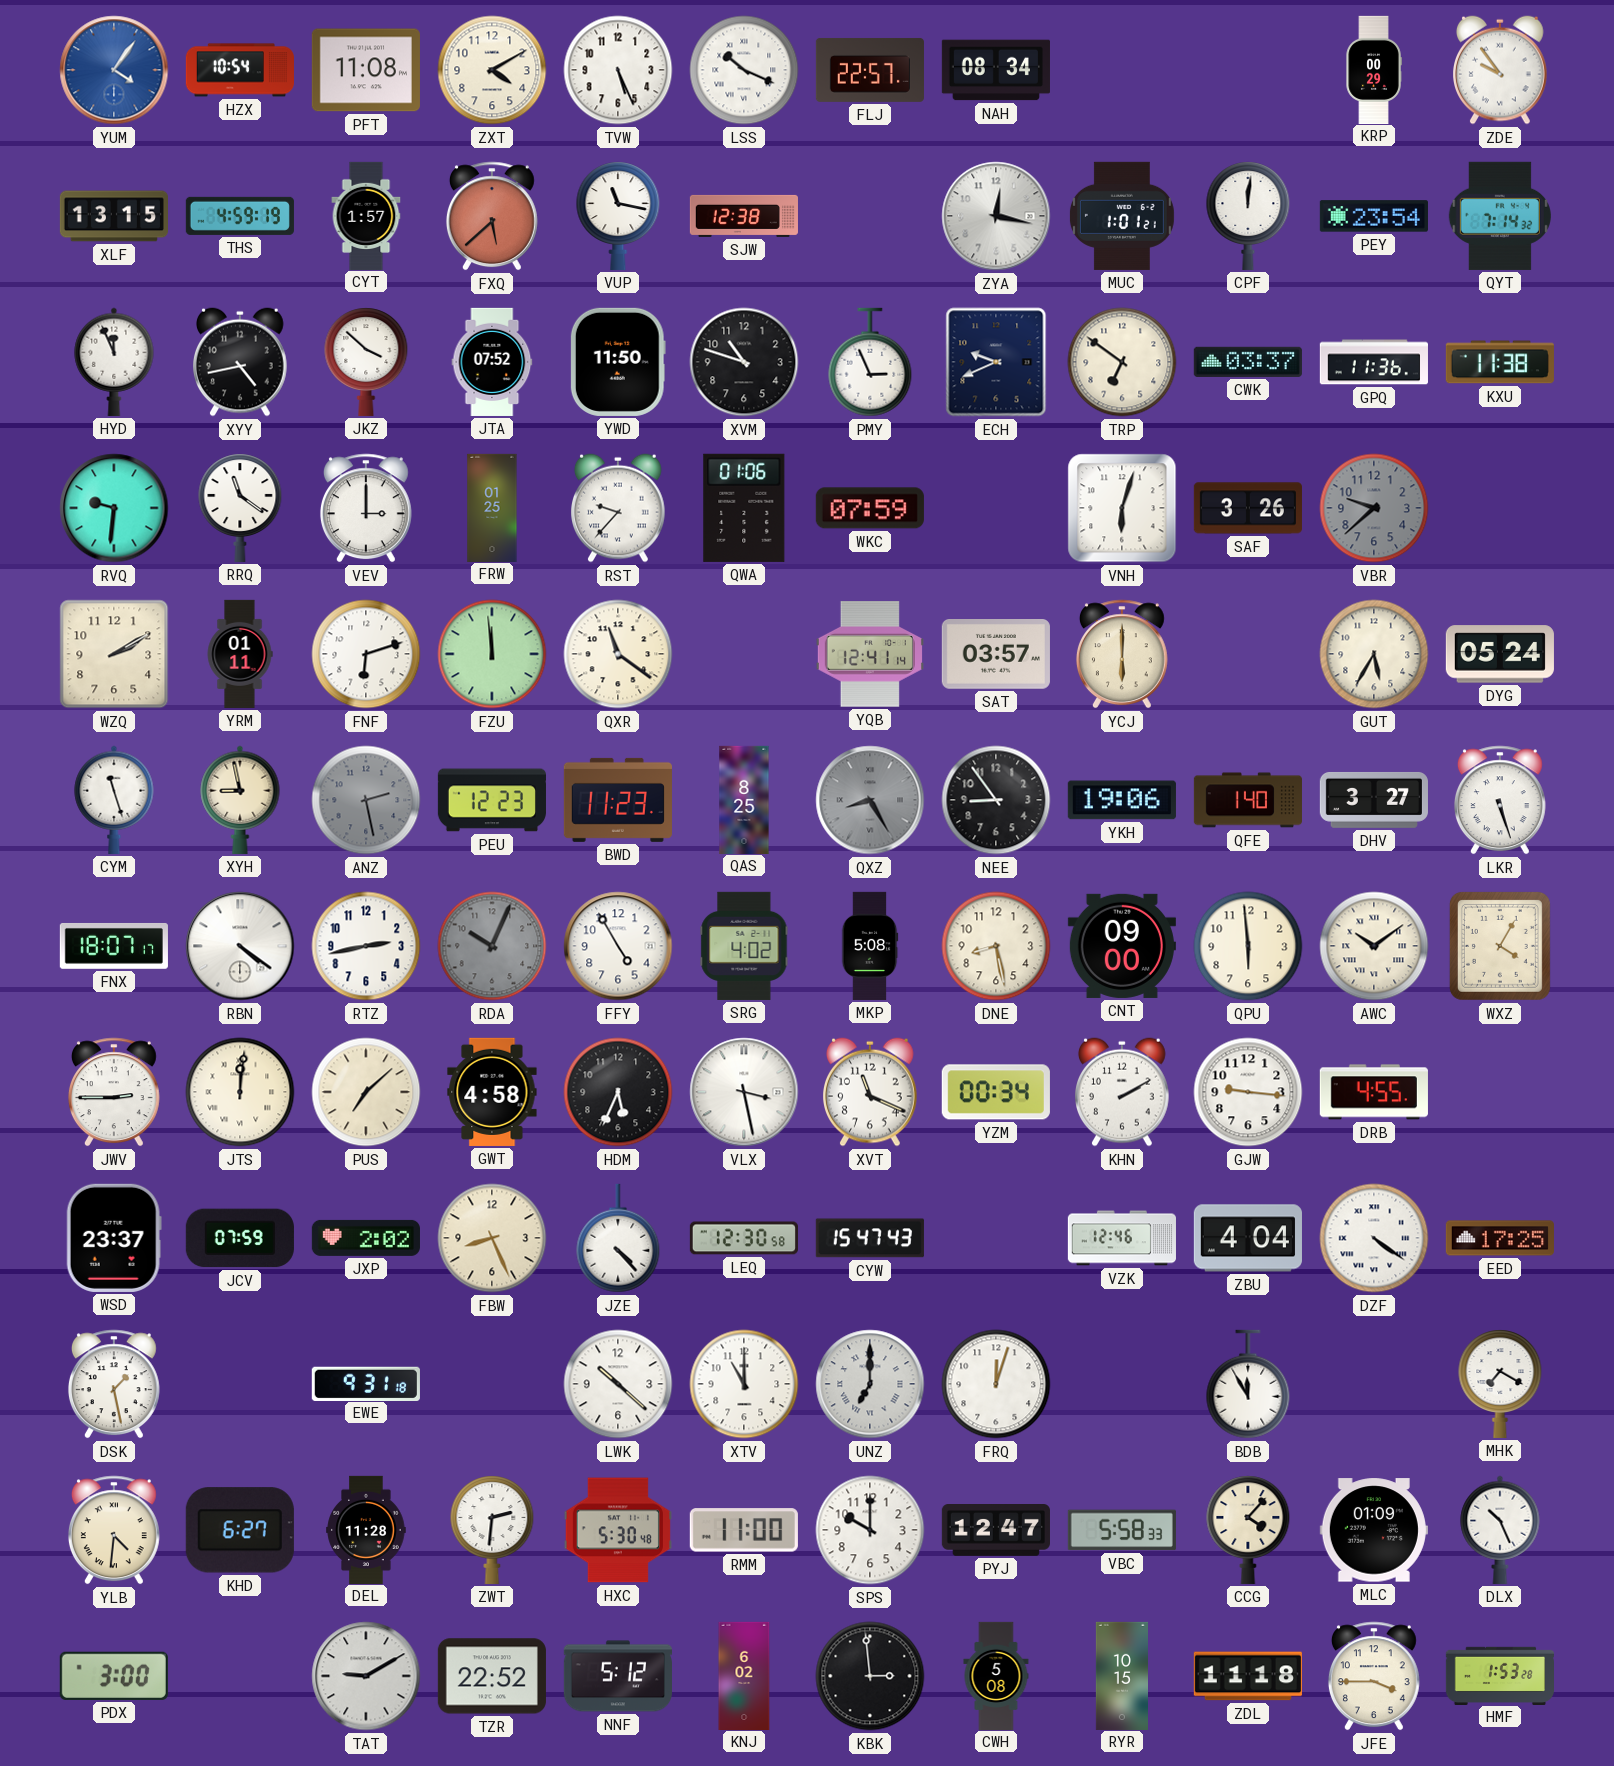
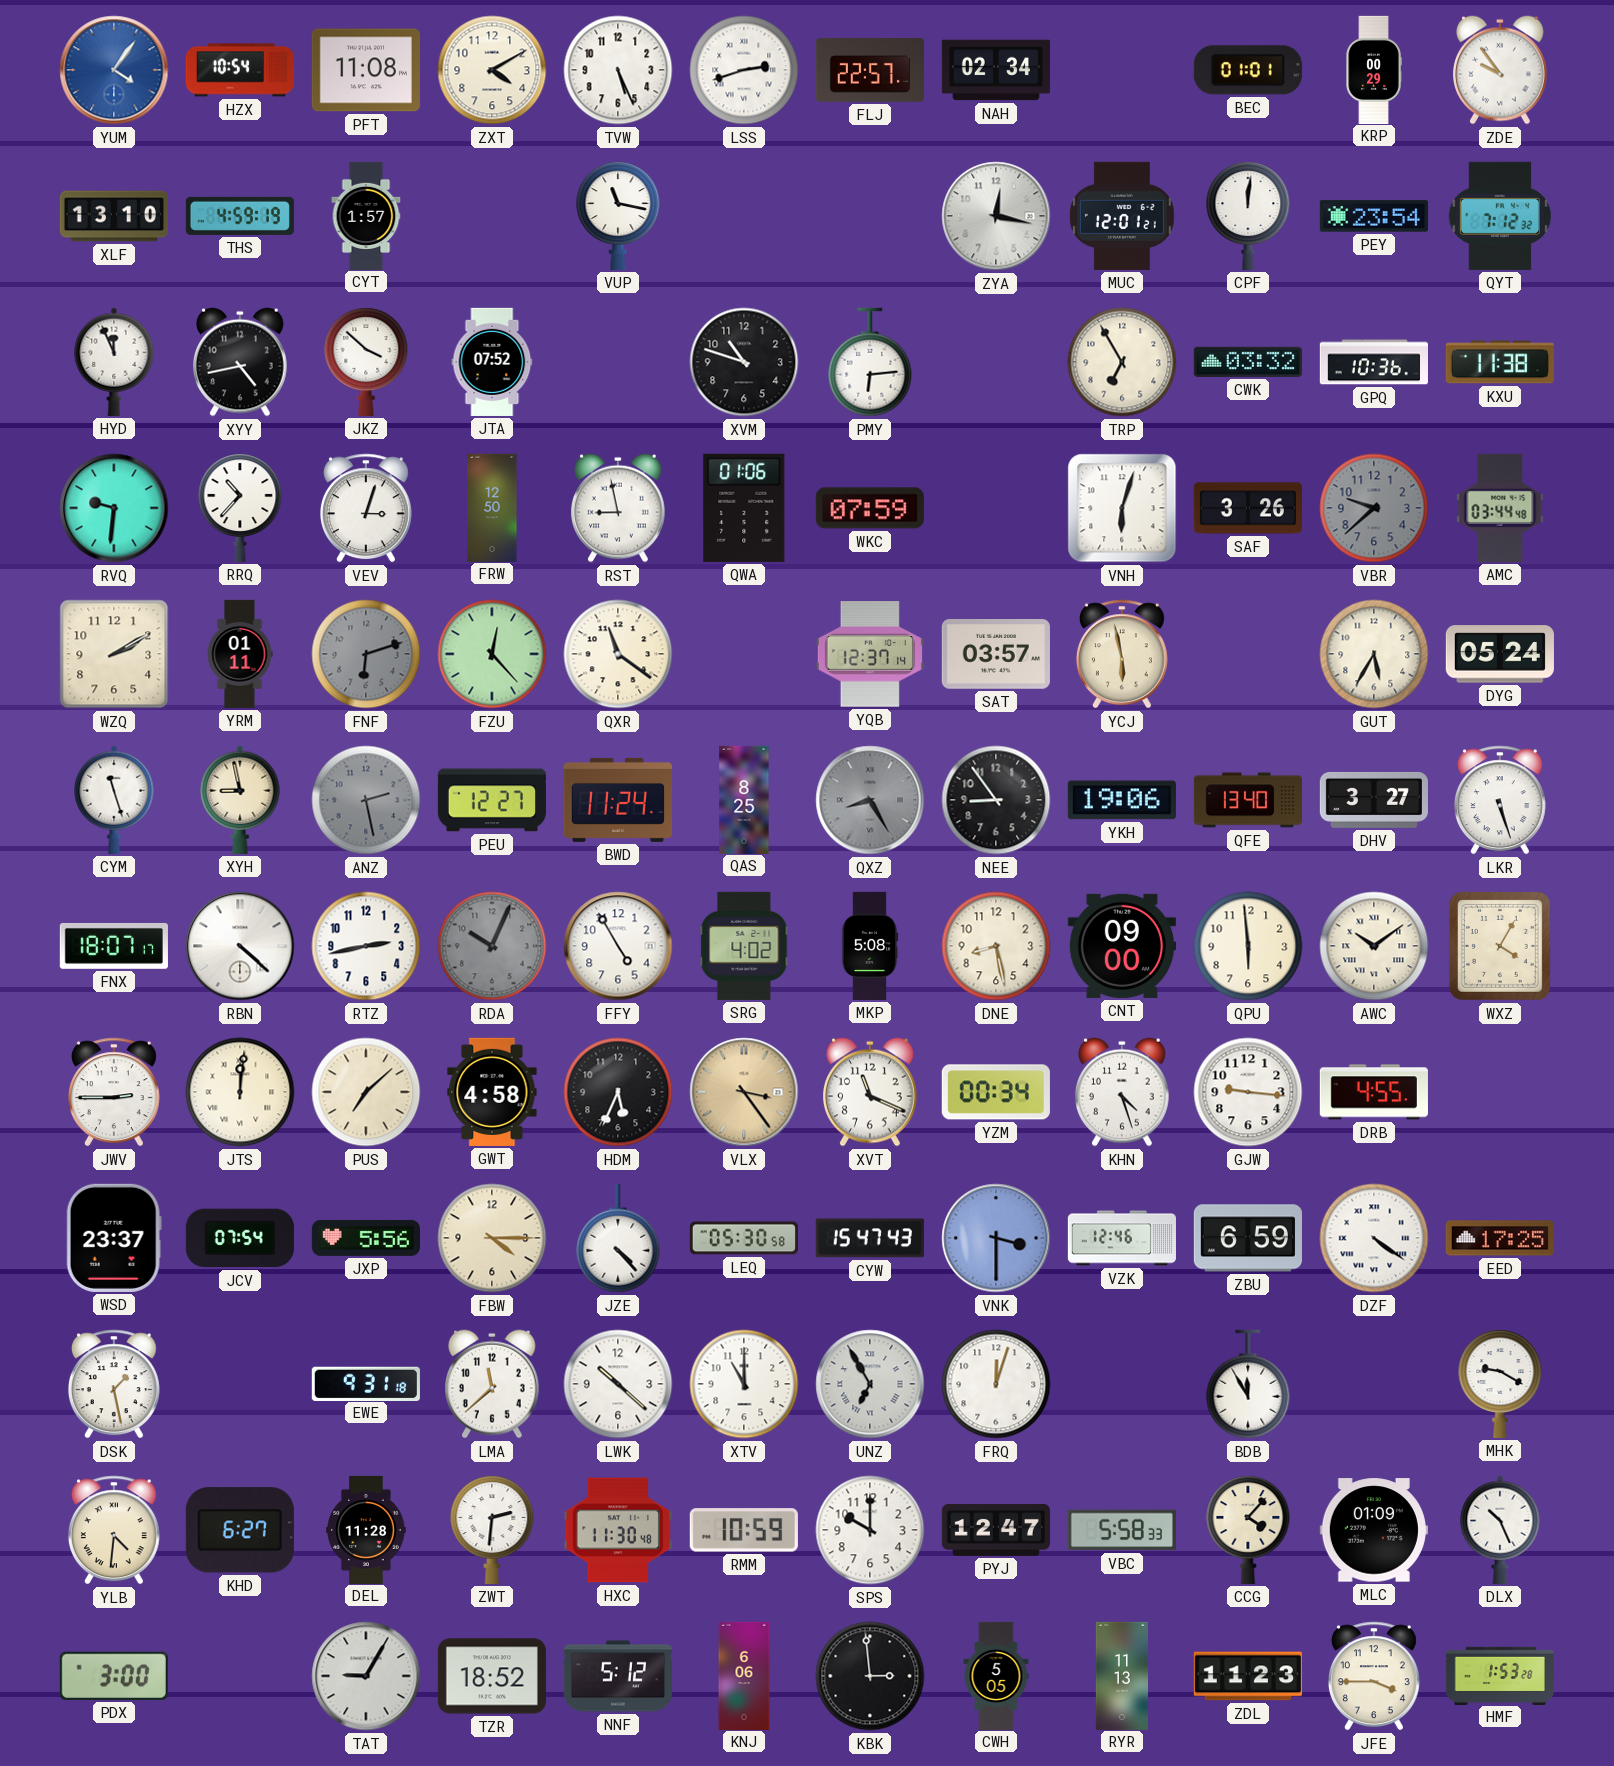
LSS: 10:19 -> 2:42
NAH: 08:34 -> 02:34
BEC: none -> 01:01
XLF: 13:15 -> 13:10
FXQ: 5:38 -> none
SJW: 12:38 -> none
MUC: 1:01 -> 12:01
QYT: 7:14 -> 7:12
YWD: 11:50 -> none
PMY: 2:56 -> 6:14
ECH: 9:41 -> none
TRP: 6:51 -> 6:55
CWK: 03:37 -> 03:32
GPQ: 11:36 -> 10:36
RRQ: 11:21 -> 10:37
VEV: 3:00 -> 3:03
FRW: 01:25 -> 12:50
RST: 9:37 -> 8:58
AMC: none -> 03:44
FNF dial: white -> grey
FZU: 11:59 -> 12:23
YQB: 12:41 -> 12:37
YCJ: 6:00 -> 5:58
PEU: 12:23 -> 12:27
BWD: 11:23 -> 11:24
QFE: 1:40 -> 13:40
RBN: 4:21 -> 4:22
VLX: 3:28 -> 3:24
VLX dial: white -> champagne
KHN: 2:10 -> 4:27
JCV: 07:59 -> 07:54
JXP: 2:02 -> 5:56
FBW: 8:26 -> 4:15
LEQ: 12:30 -> 05:30
VNK: none -> 3:30
ZBU: 4:04 -> 6:59
LMA: none -> 11:38
UNZ: 7:00 -> 6:55
MHK: 7:20 -> 9:20
HXC: 5:30 -> 11:30
RMM: 11:00 -> 10:59
TAT: 9:10 -> 9:05
TZR: 22:52 -> 18:52
KNJ: 6:02 -> 6:06
CWH: 5:08 -> 5:05
RYR: 10:15 -> 11:13
ZDL: 11:18 -> 11:23
